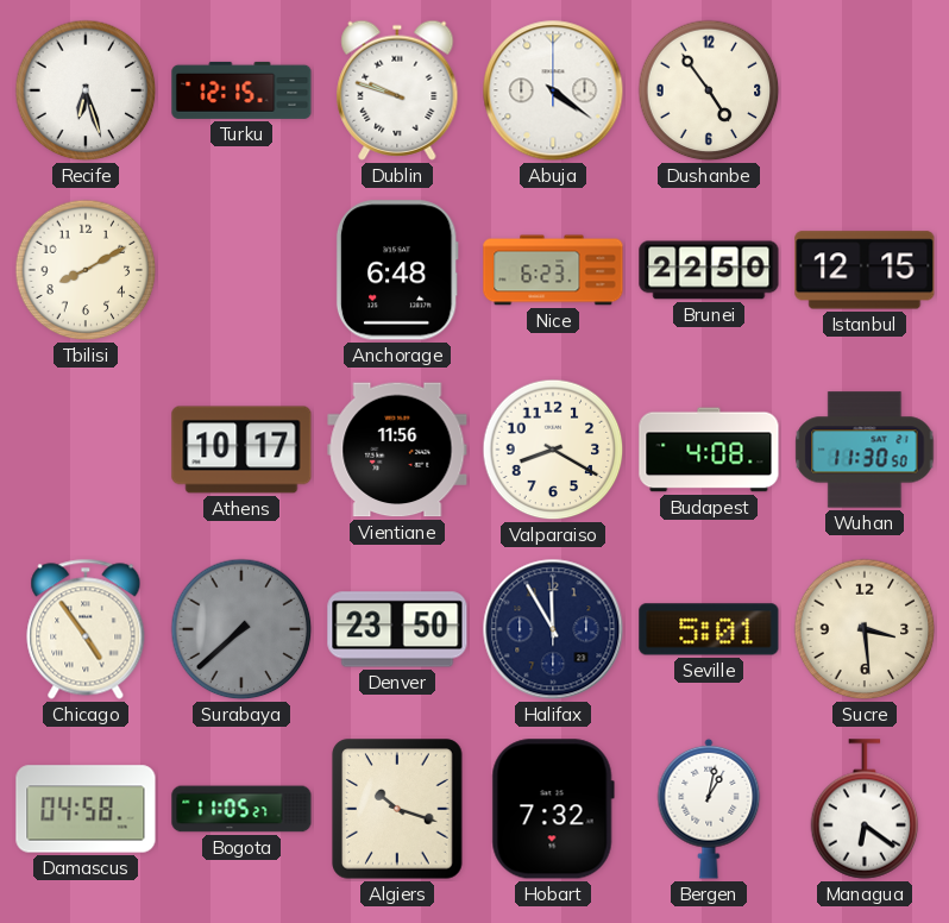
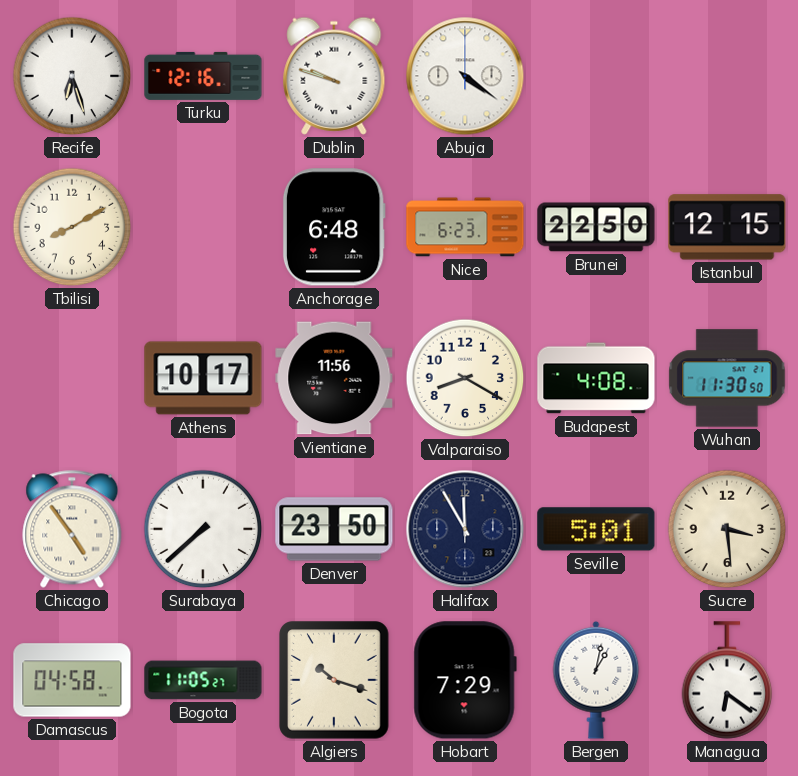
Turku: 12:15 -> 12:16
Dushanbe: 4:54 -> none
Surabaya dial: grey -> white
Hobart: 7:32 -> 7:29
